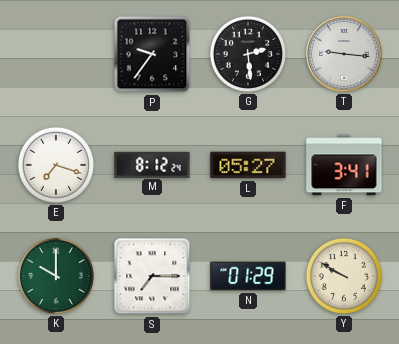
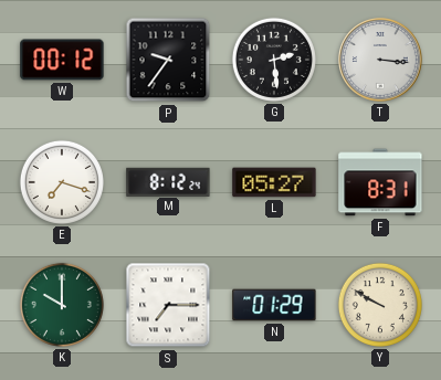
W: none -> 00:12
T: 9:16 -> 3:16
F: 3:41 -> 8:31
